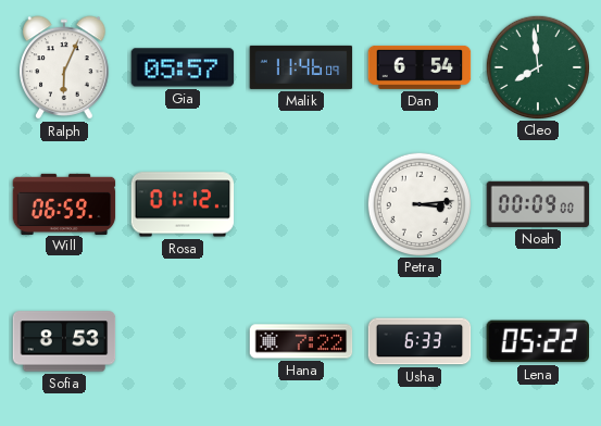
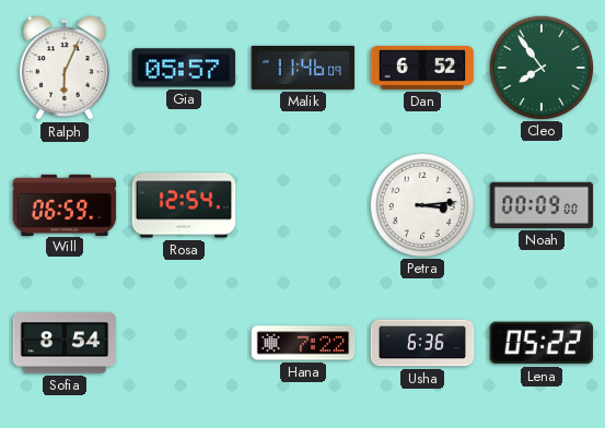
Dan: 6:54 -> 6:52
Cleo: 7:59 -> 7:54
Rosa: 01:12 -> 12:54
Sofia: 8:53 -> 8:54
Usha: 6:33 -> 6:36
